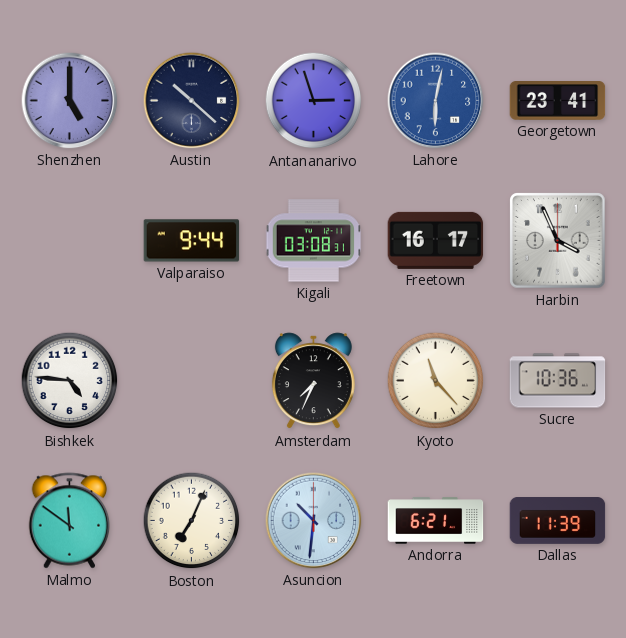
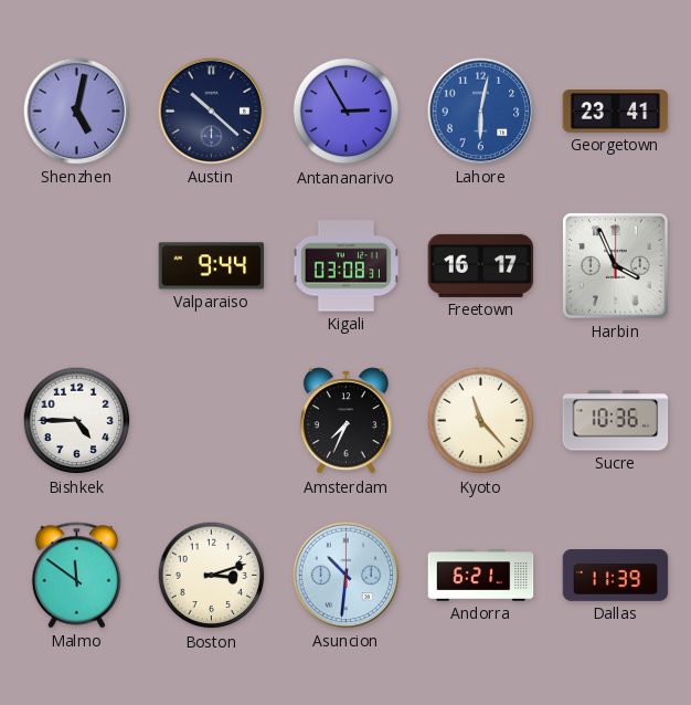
Shenzhen: 5:00 -> 5:02
Antananarivo: 2:57 -> 2:55
Bishkek: 4:46 -> 4:45
Boston: 7:04 -> 3:12
